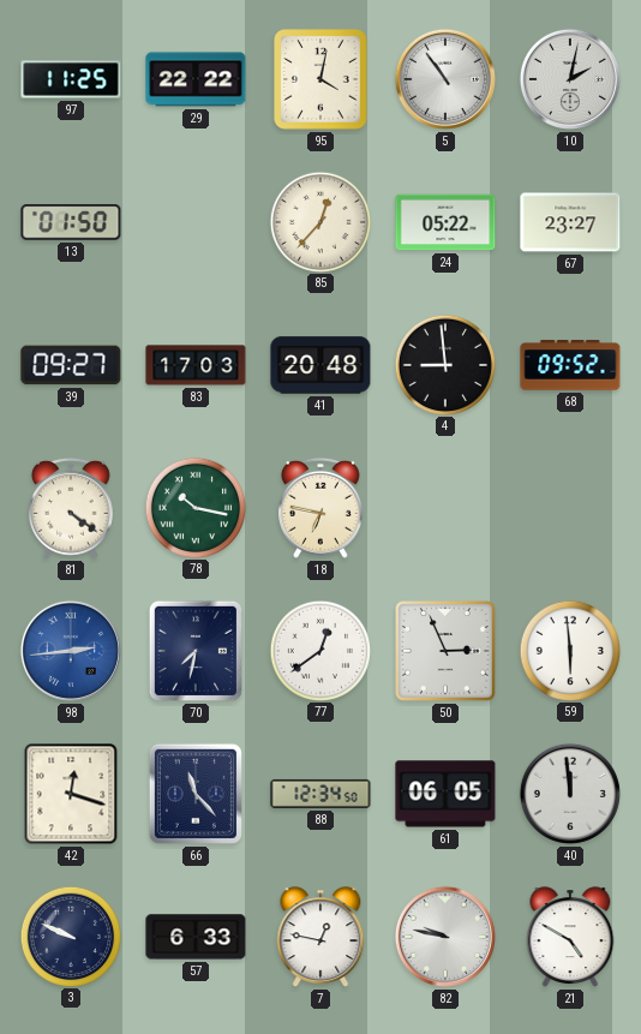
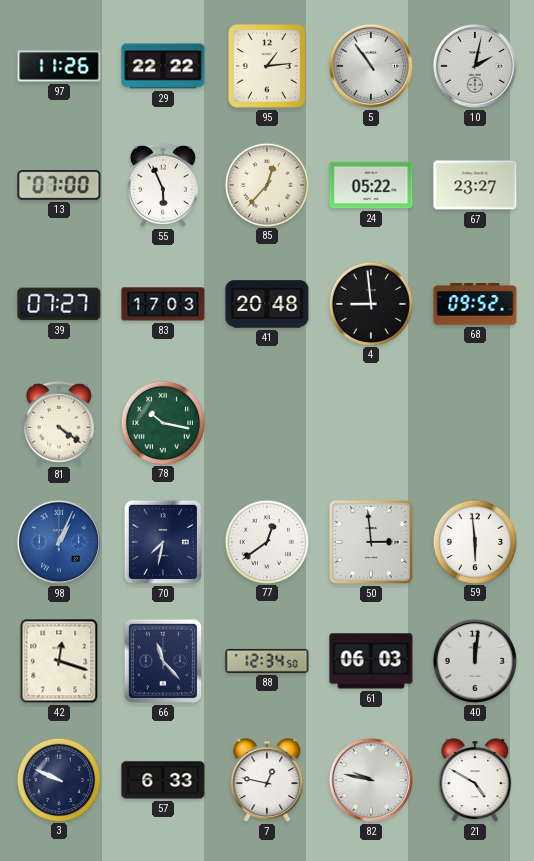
97: 11:25 -> 11:26
95: 4:02 -> 1:14
13: 01:50 -> 07:00
55: none -> 5:56
39: 09:27 -> 07:27
18: 6:47 -> none
98: 2:44 -> 1:04
50: 2:56 -> 2:59
61: 06:05 -> 06:03
40: 11:59 -> 12:01
